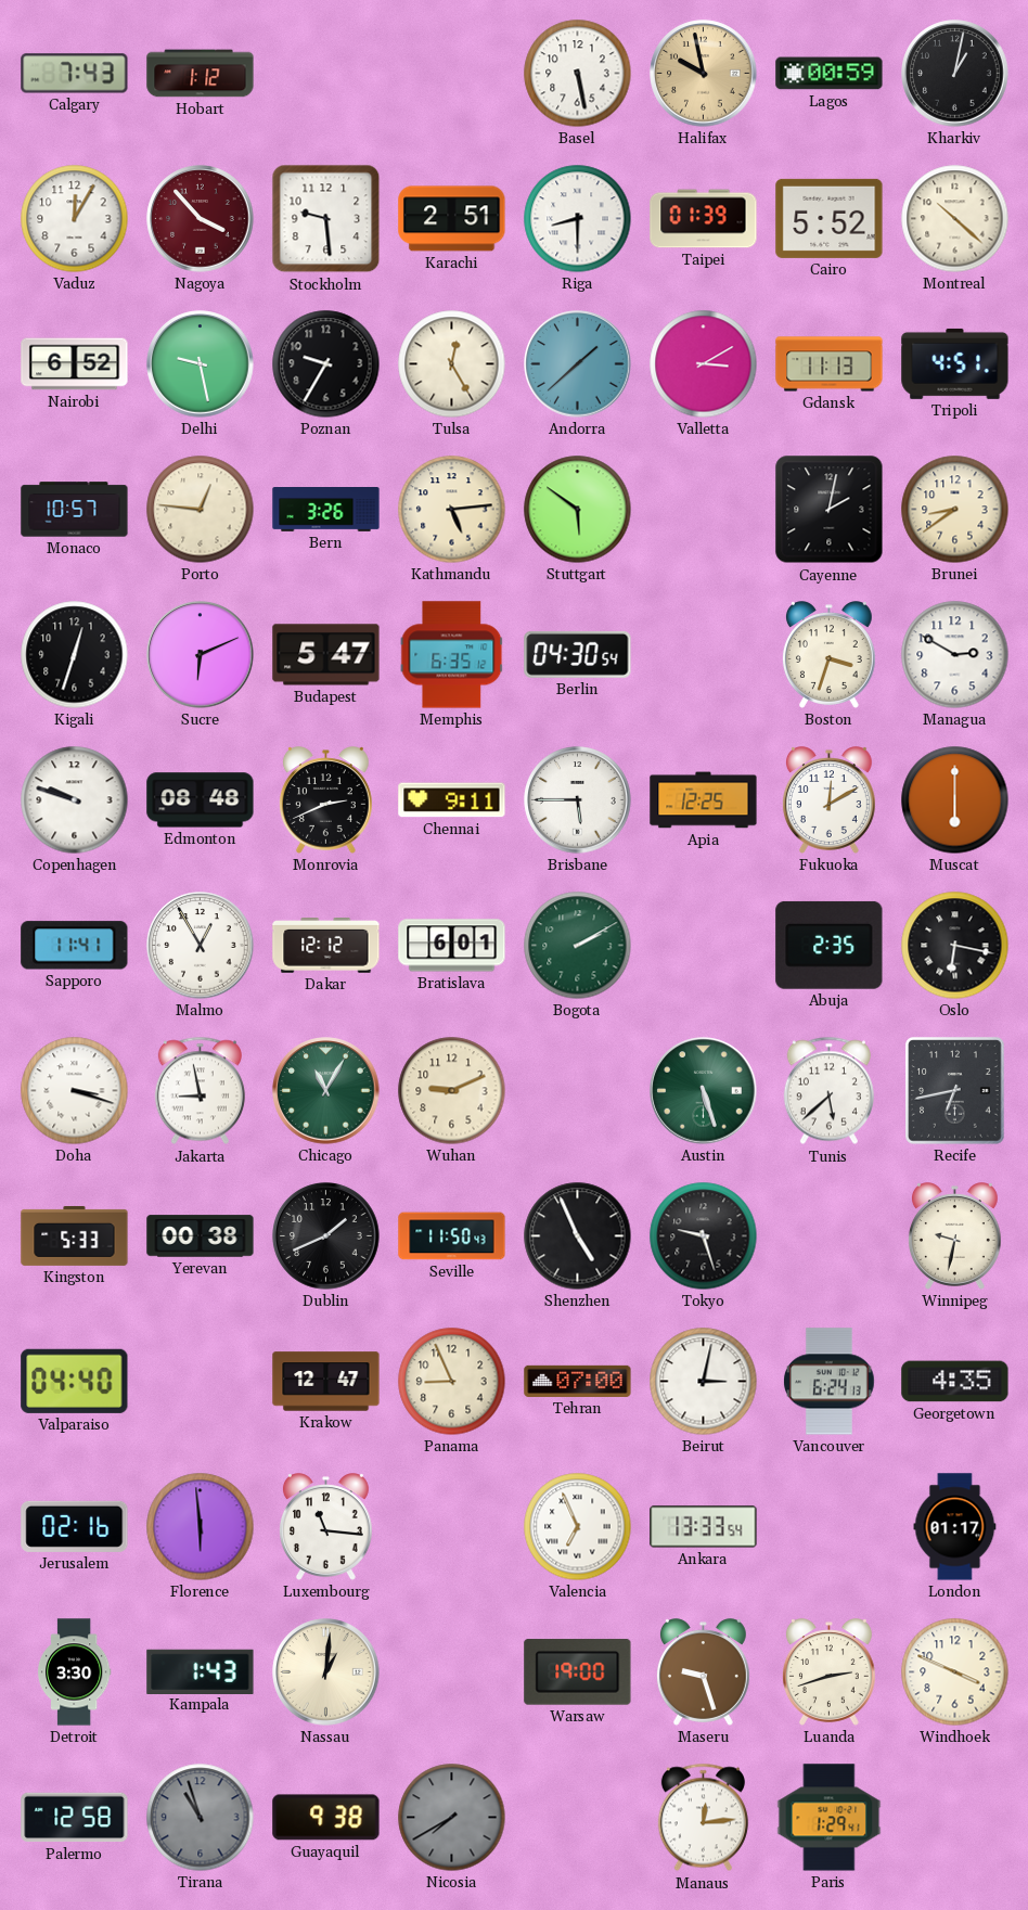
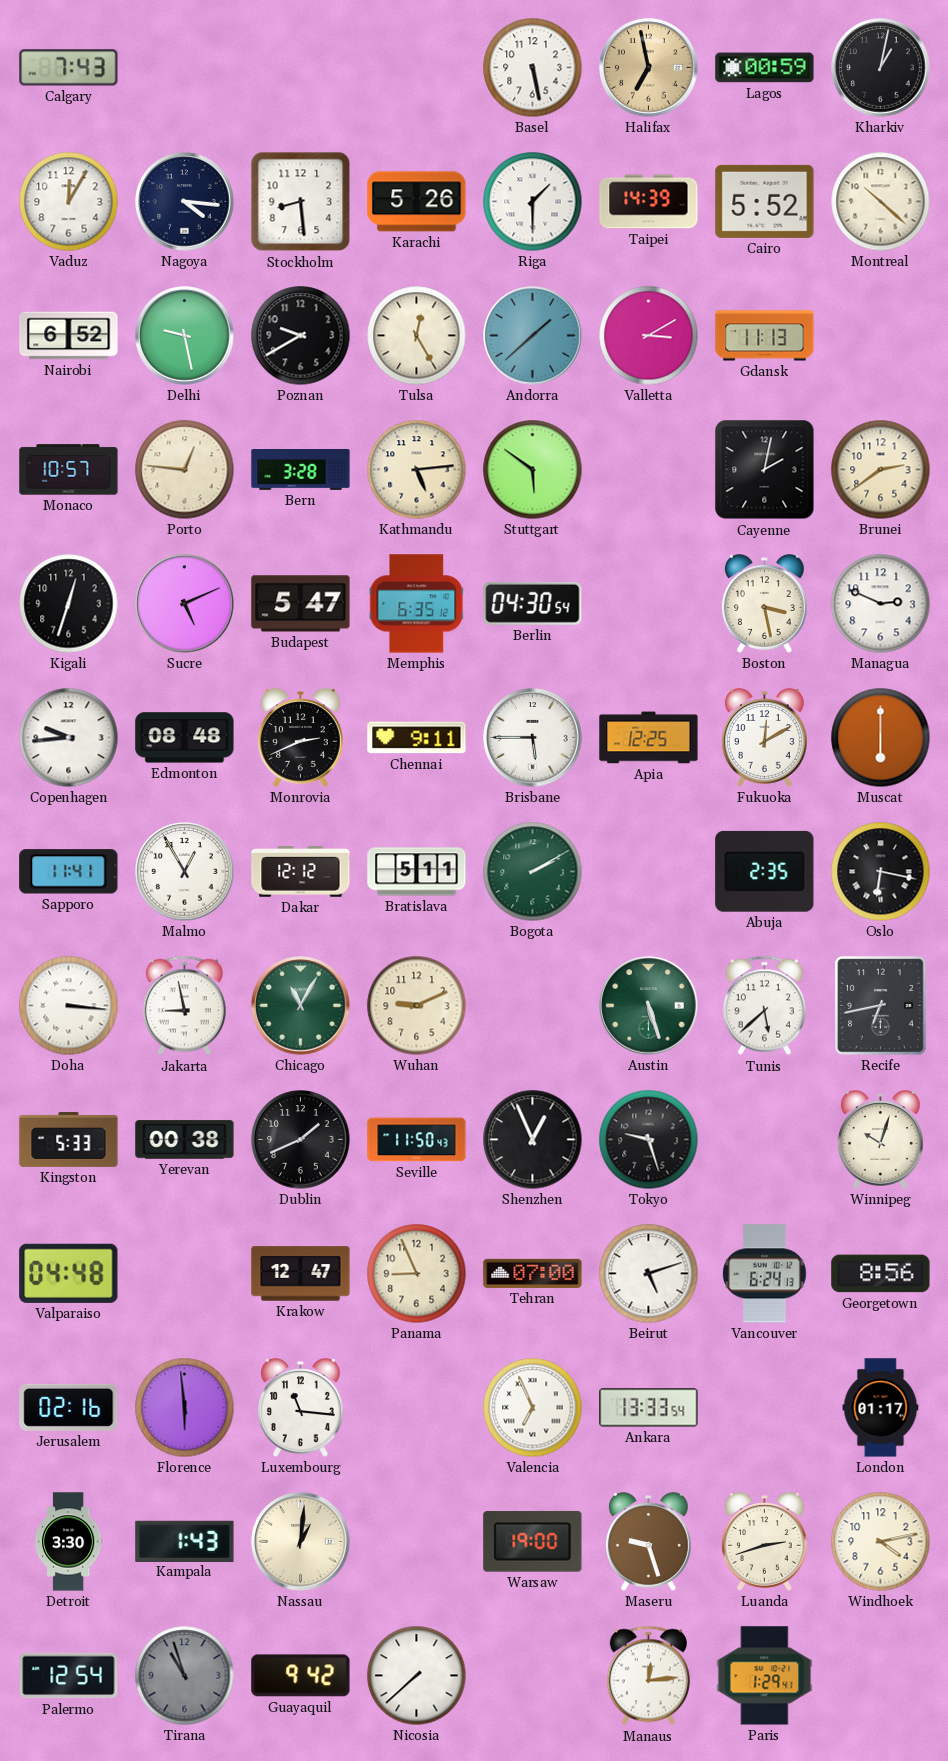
Hobart: 1:12 -> none
Halifax: 9:58 -> 6:58
Nagoya: 3:53 -> 4:16
Nagoya dial: burgundy -> navy
Stockholm: 9:29 -> 8:29
Karachi: 2:51 -> 5:26
Riga: 8:30 -> 1:30
Taipei: 01:39 -> 14:39
Poznan: 9:35 -> 9:40
Tripoli: 4:51 -> none
Bern: 3:26 -> 3:28
Brunei: 8:39 -> 2:39
Sucre: 6:11 -> 5:11
Boston: 3:33 -> 3:28
Managua: 2:50 -> 2:49
Copenhagen: 9:48 -> 9:44
Bratislava: 6:01 -> 5:11
Doha: 3:18 -> 3:16
Shenzhen: 4:56 -> 12:56
Winnipeg: 9:32 -> 10:03
Valparaiso: 04:40 -> 04:48
Beirut: 3:02 -> 5:12
Georgetown: 4:35 -> 8:56
Windhoek: 3:49 -> 4:13
Palermo: 12:58 -> 12:54
Guayaquil: 9:38 -> 9:42
Nicosia: 7:40 -> 7:38
Nicosia dial: grey -> white
